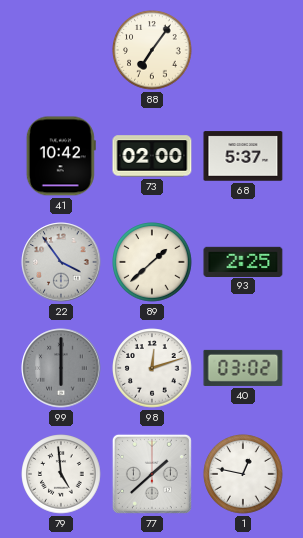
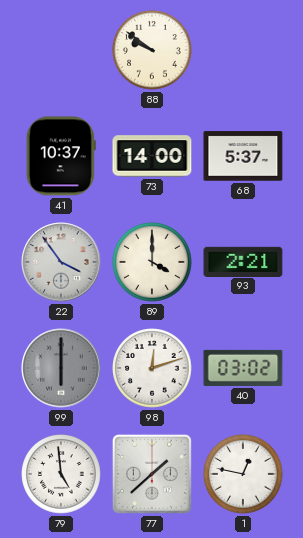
88: 7:06 -> 9:51
41: 10:42 -> 10:37
73: 02:00 -> 14:00
89: 1:38 -> 4:00
93: 2:25 -> 2:21
